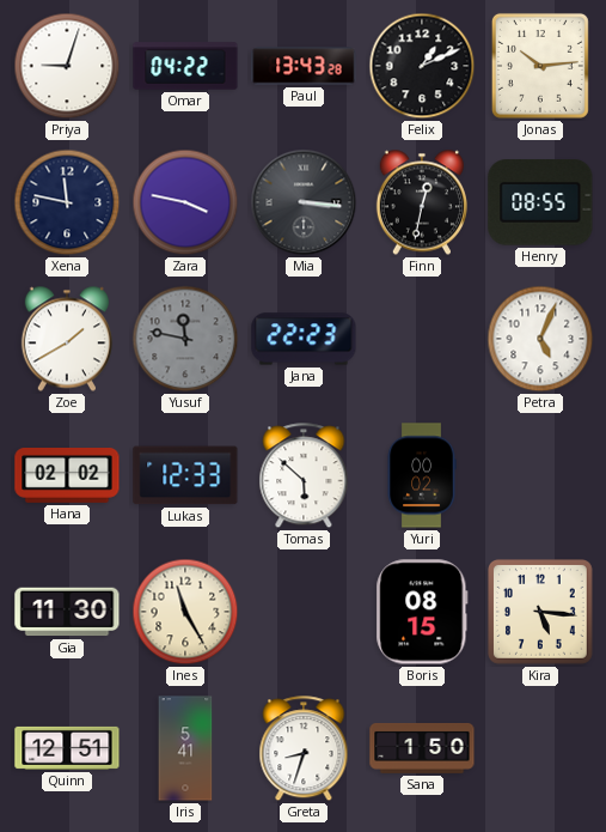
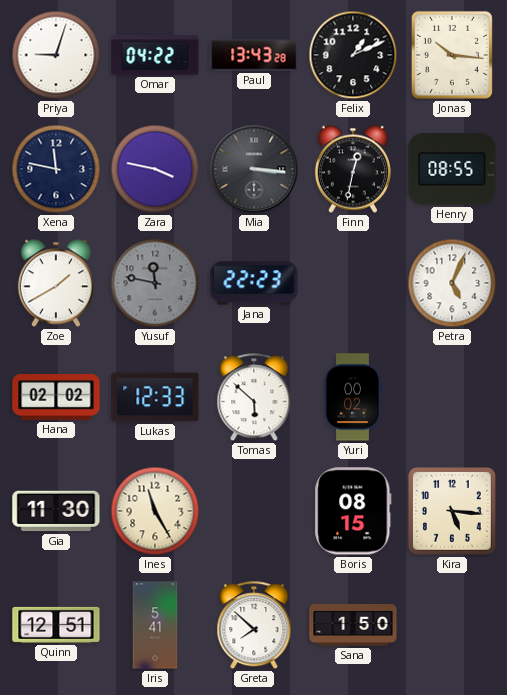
Jonas: 10:14 -> 10:16
Greta: 8:33 -> 7:52
